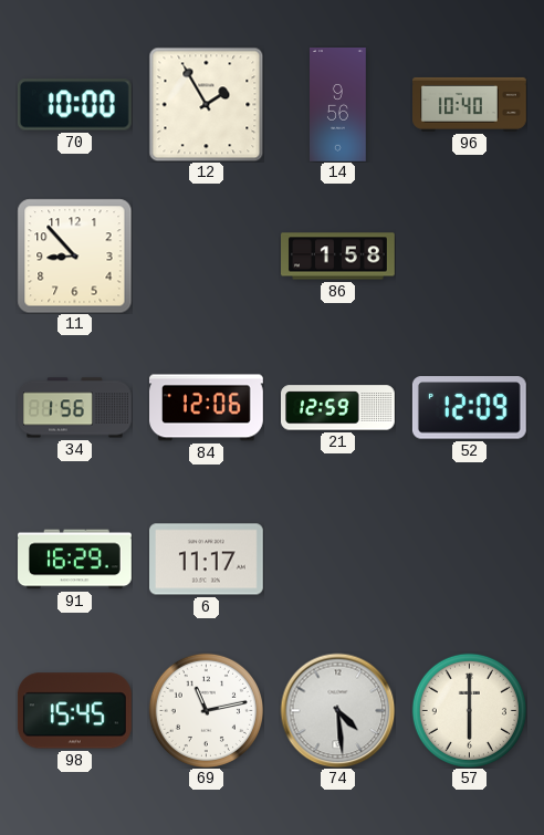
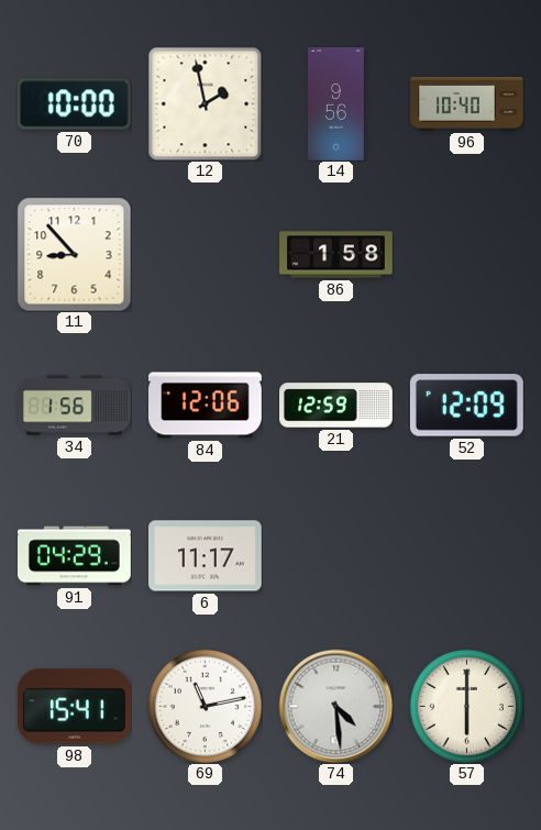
12: 1:55 -> 1:58
91: 16:29 -> 04:29
98: 15:45 -> 15:41
